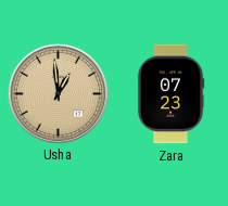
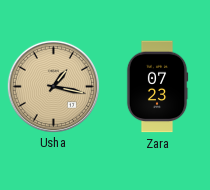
Usha: 12:59 -> 1:17
